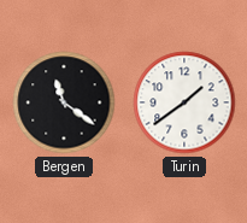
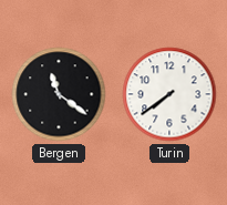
Turin: 1:39 -> 7:39
